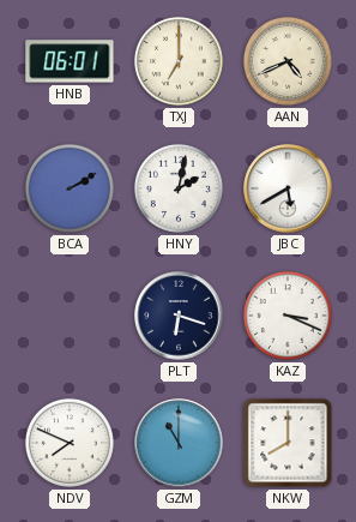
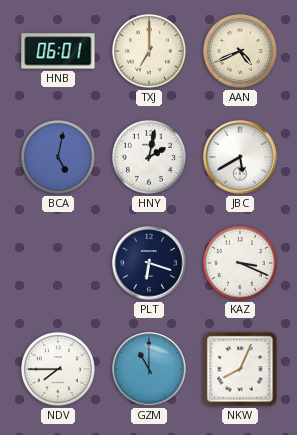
BCA: 2:10 -> 5:02
NDV: 7:49 -> 7:45
NKW: 8:00 -> 8:04
